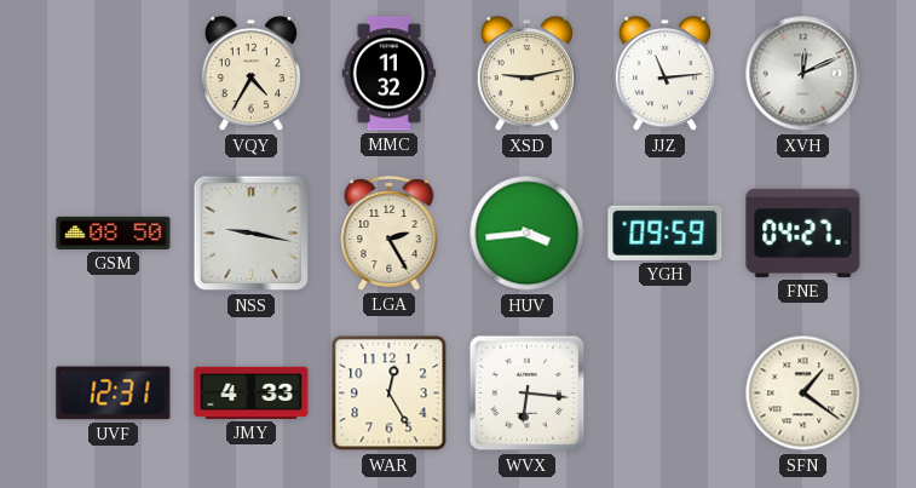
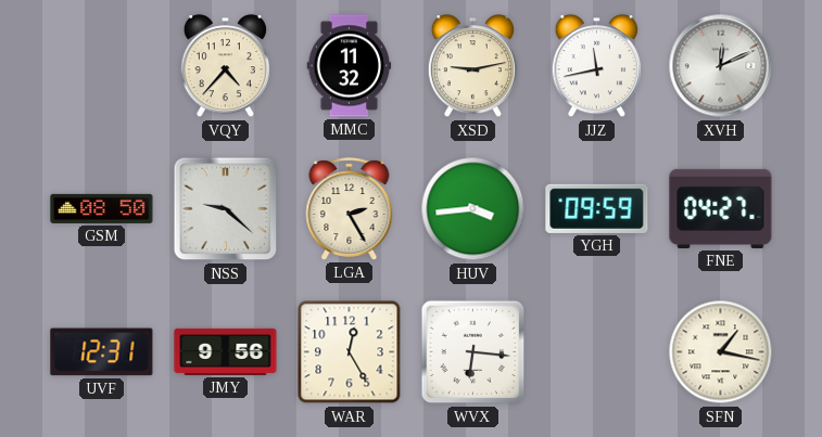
VQY: 4:35 -> 4:37
JJZ: 11:14 -> 11:43
NSS: 9:17 -> 9:22
JMY: 4:33 -> 9:56
SFN: 1:21 -> 1:17
